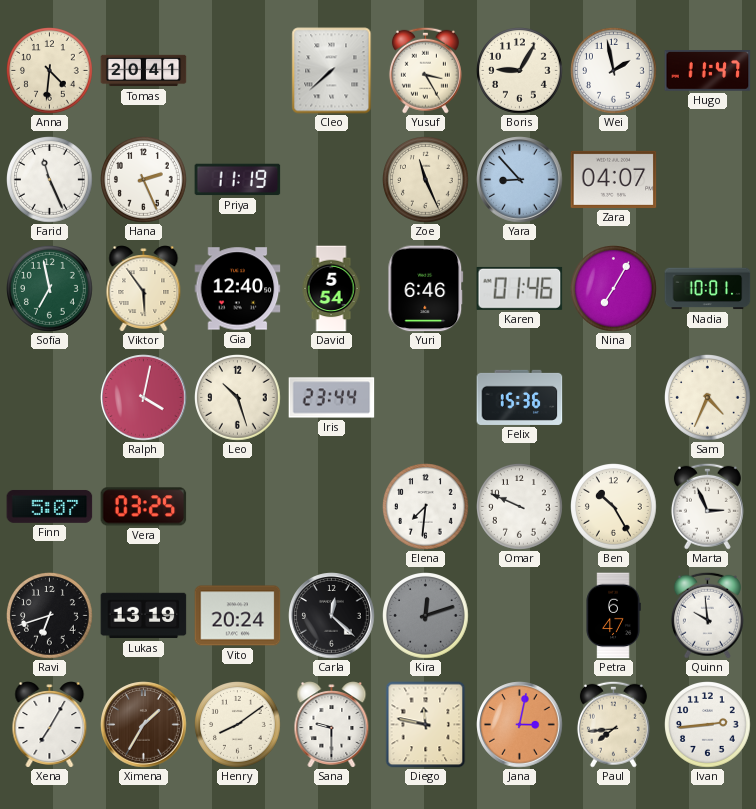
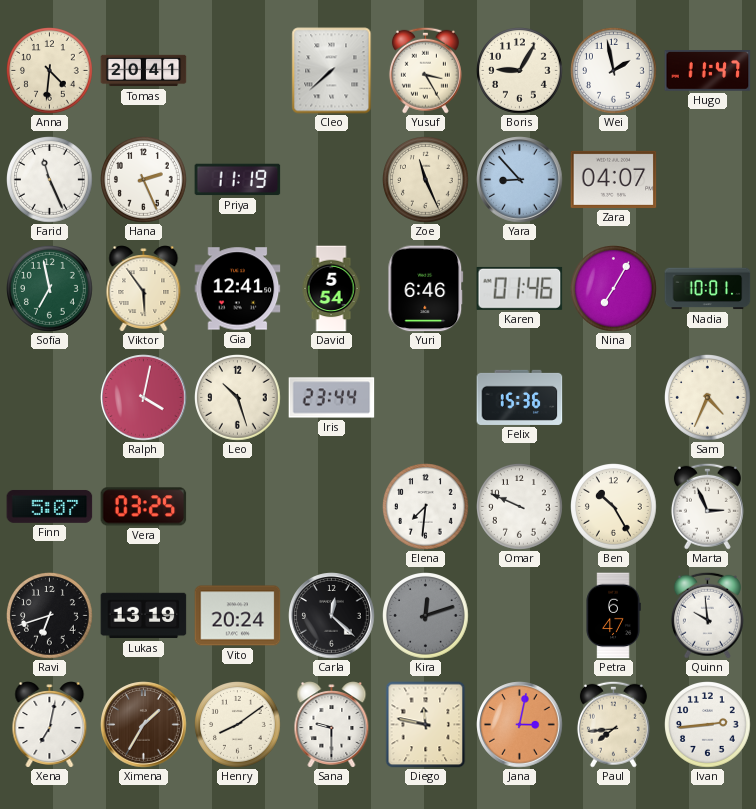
Gia: 12:40 -> 12:41
Xena: 7:05 -> 7:02
